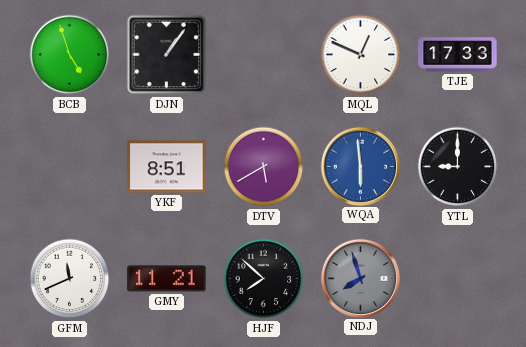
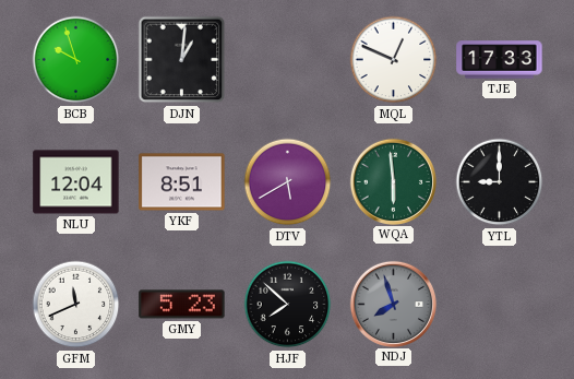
BCB: 4:57 -> 9:57
DJN: 1:06 -> 1:01
NLU: none -> 12:04
WQA dial: blue -> green
GMY: 11:21 -> 5:23
